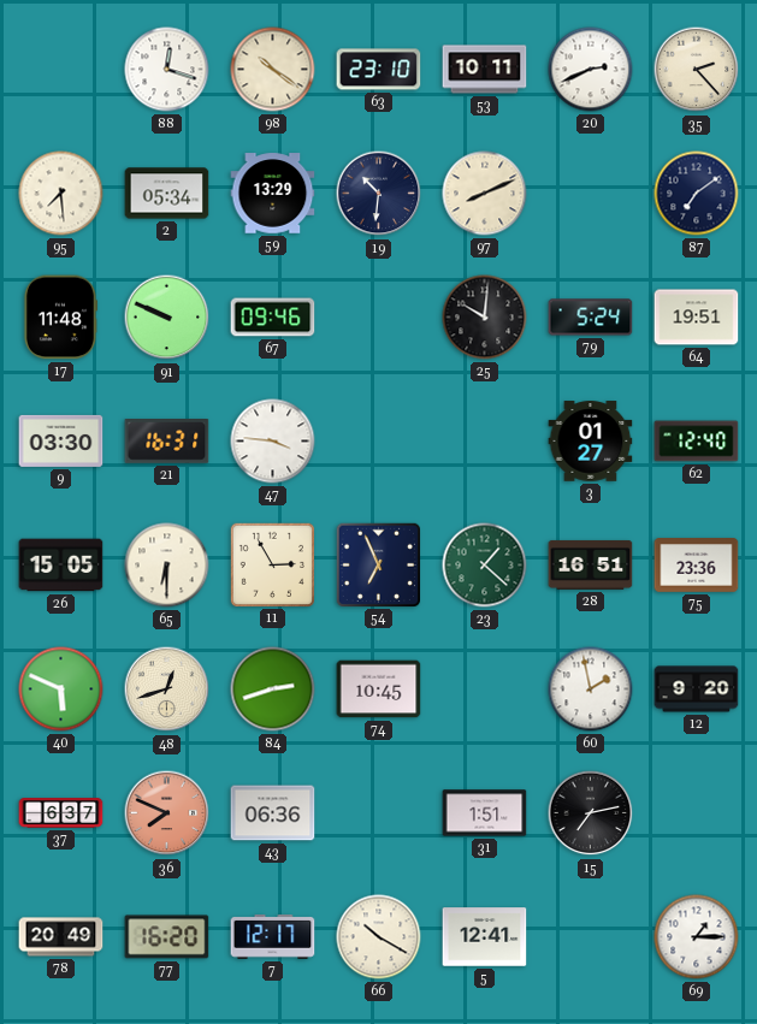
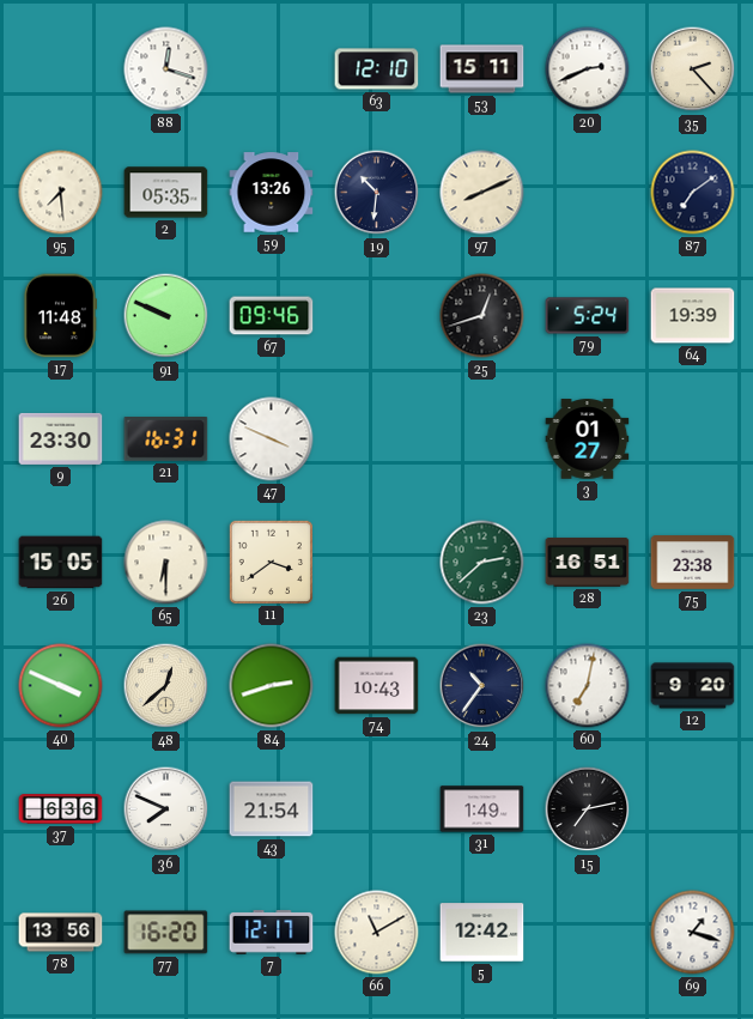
98: 10:21 -> none
63: 23:10 -> 12:10
53: 10:11 -> 15:11
2: 05:34 -> 05:35
59: 13:29 -> 13:26
25: 10:01 -> 12:42
64: 19:51 -> 19:39
9: 03:30 -> 23:30
47: 3:46 -> 3:49
62: 12:40 -> none
11: 2:55 -> 3:39
54: 6:56 -> none
23: 1:22 -> 2:38
75: 23:36 -> 23:38
40: 5:49 -> 3:49
48: 12:42 -> 12:38
74: 10:45 -> 10:43
24: none -> 10:36
60: 1:58 -> 7:02
37: 6:37 -> 6:36
36 dial: salmon -> white
43: 06:36 -> 21:54
31: 1:51 -> 1:49
78: 20:49 -> 13:56
66: 10:20 -> 11:10
5: 12:41 -> 12:42
69: 1:15 -> 1:18
